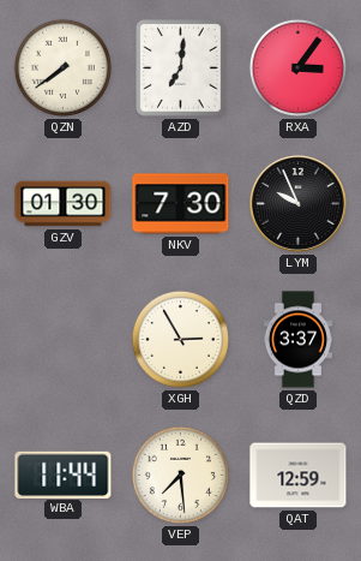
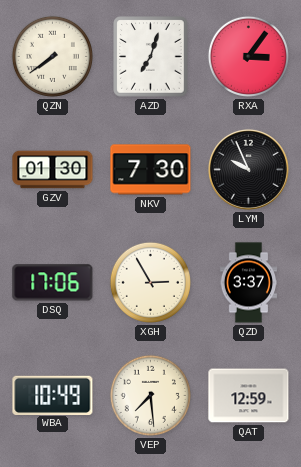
AZD: 7:01 -> 7:03
DSQ: none -> 17:06
WBA: 11:44 -> 10:49
